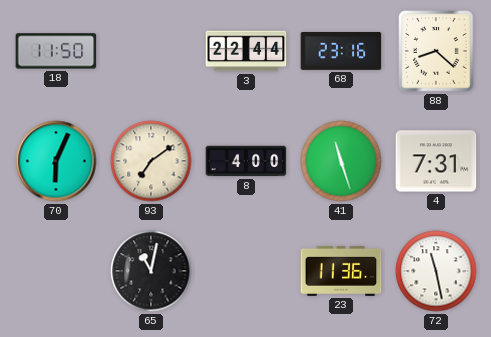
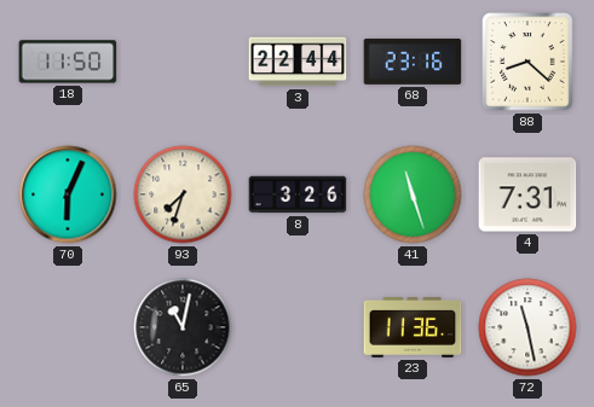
93: 7:09 -> 7:33
8: 4:00 -> 3:26
